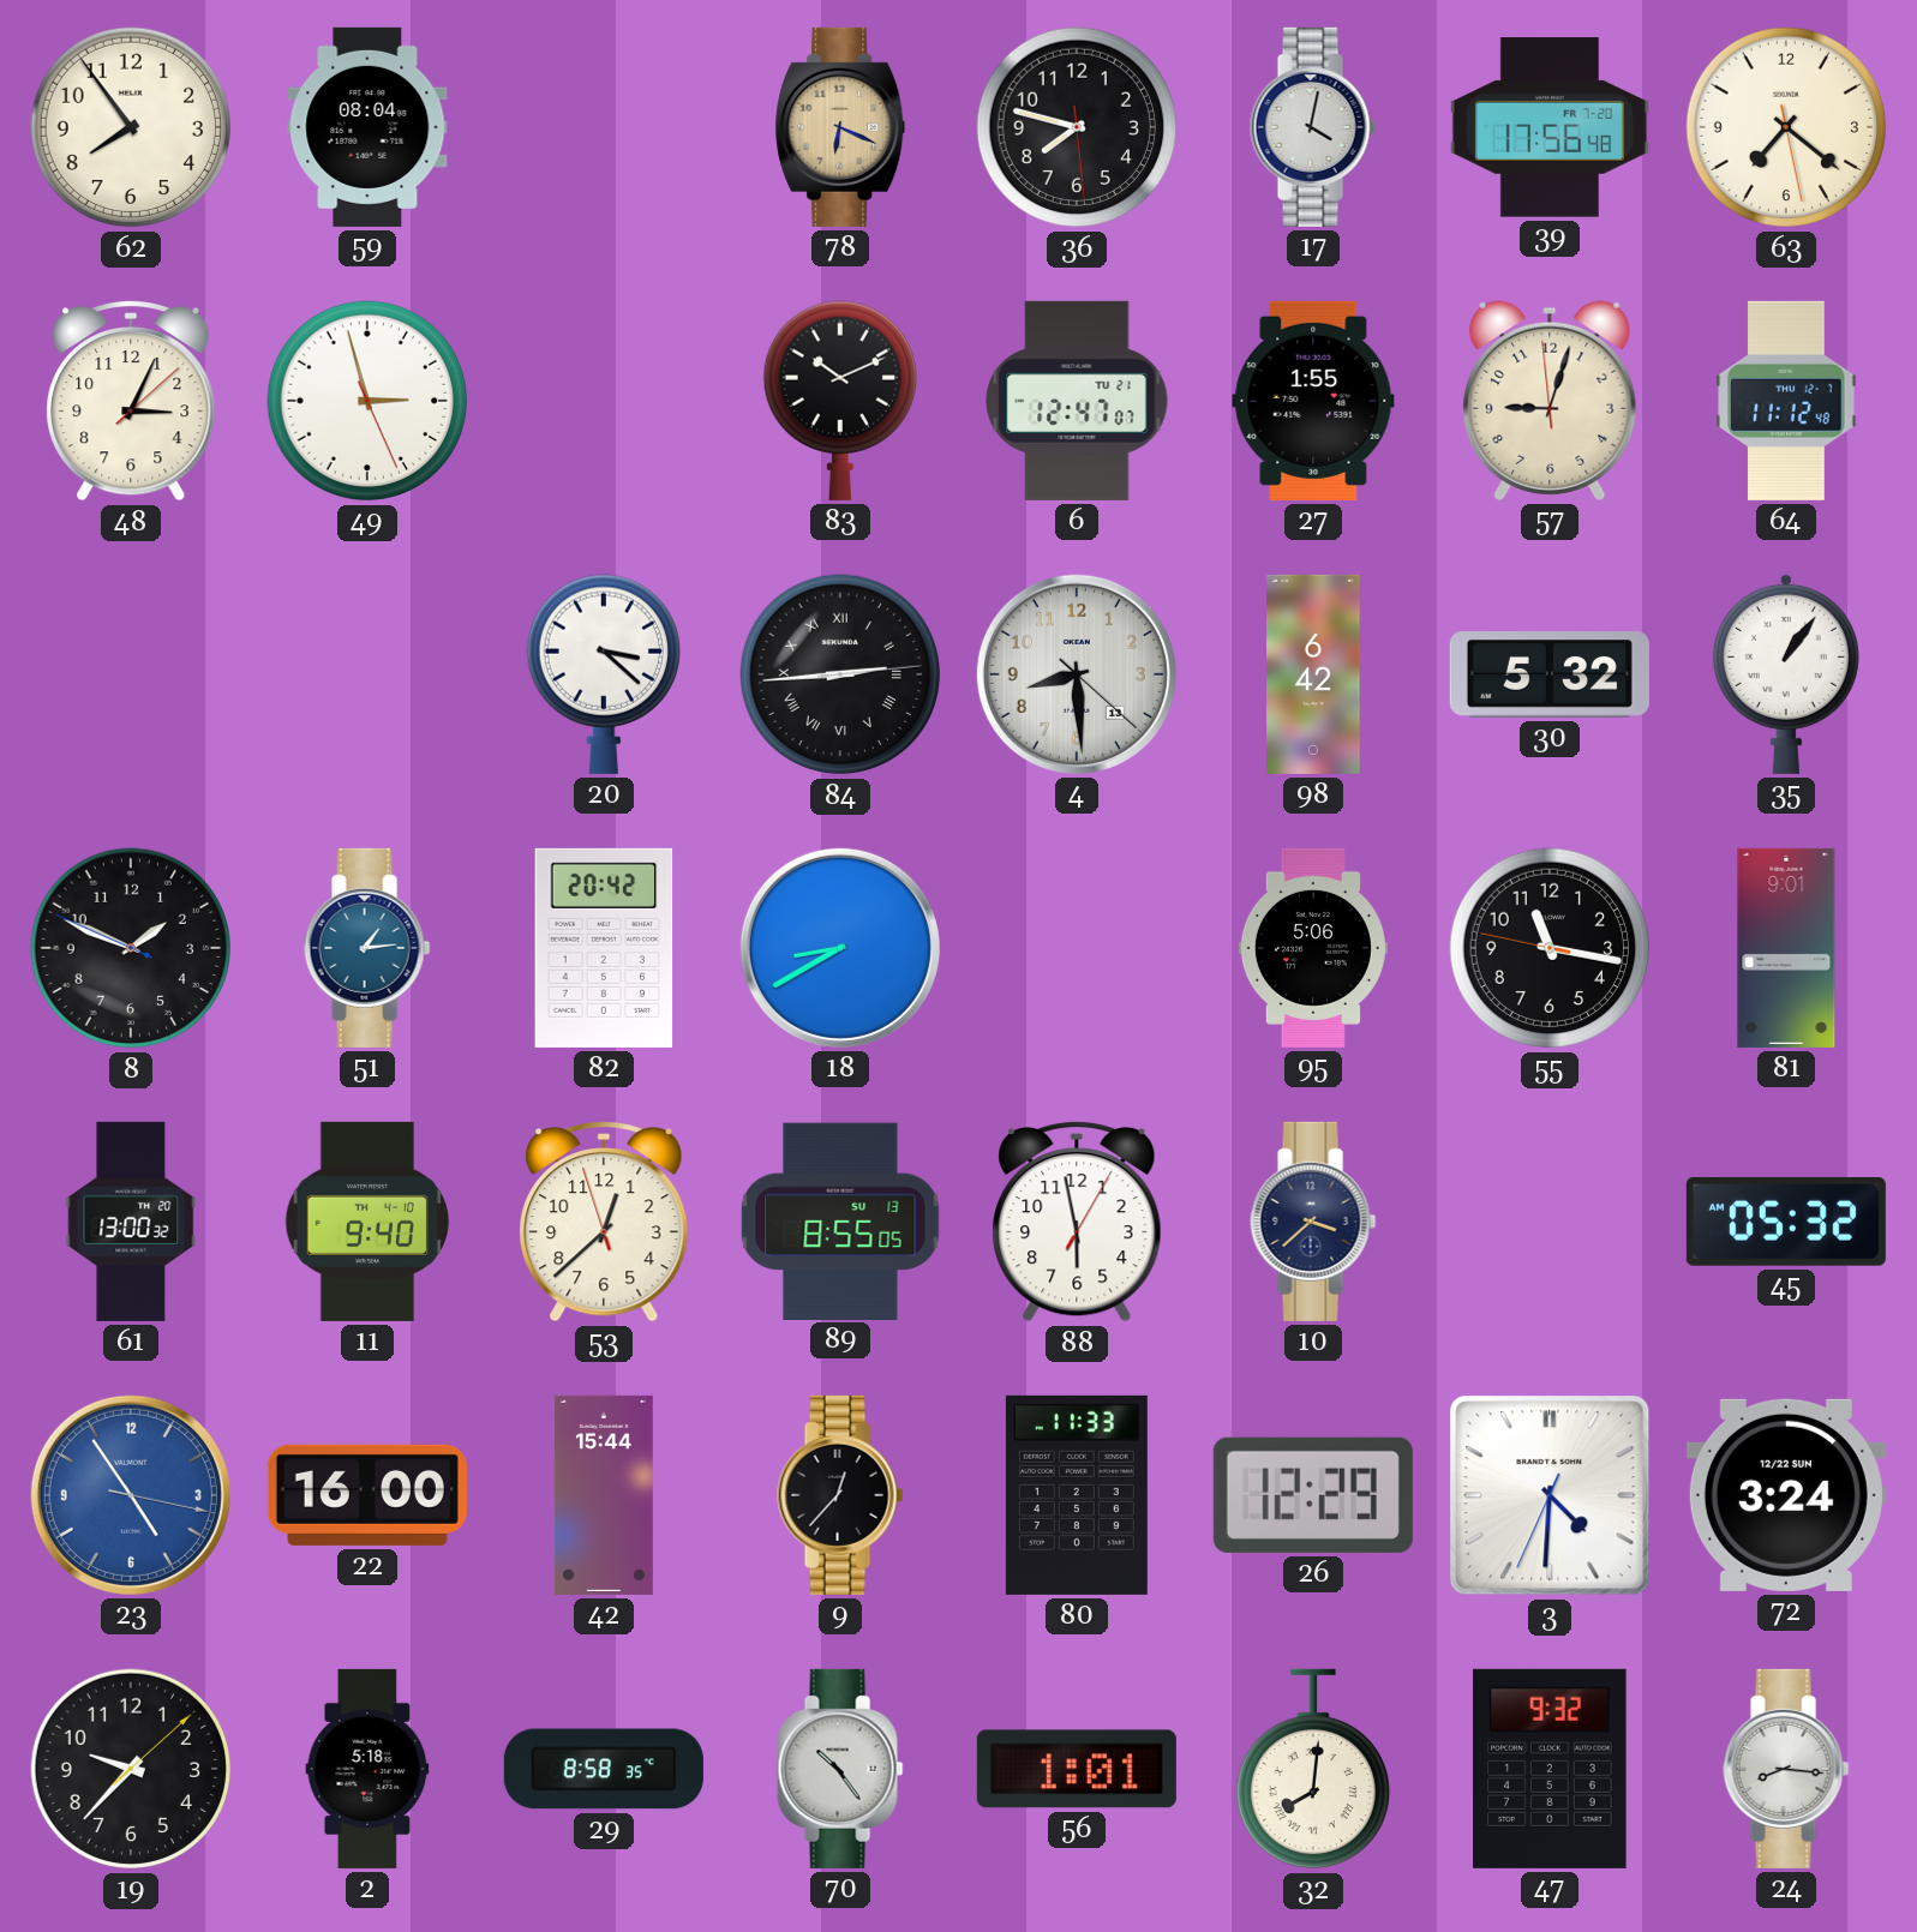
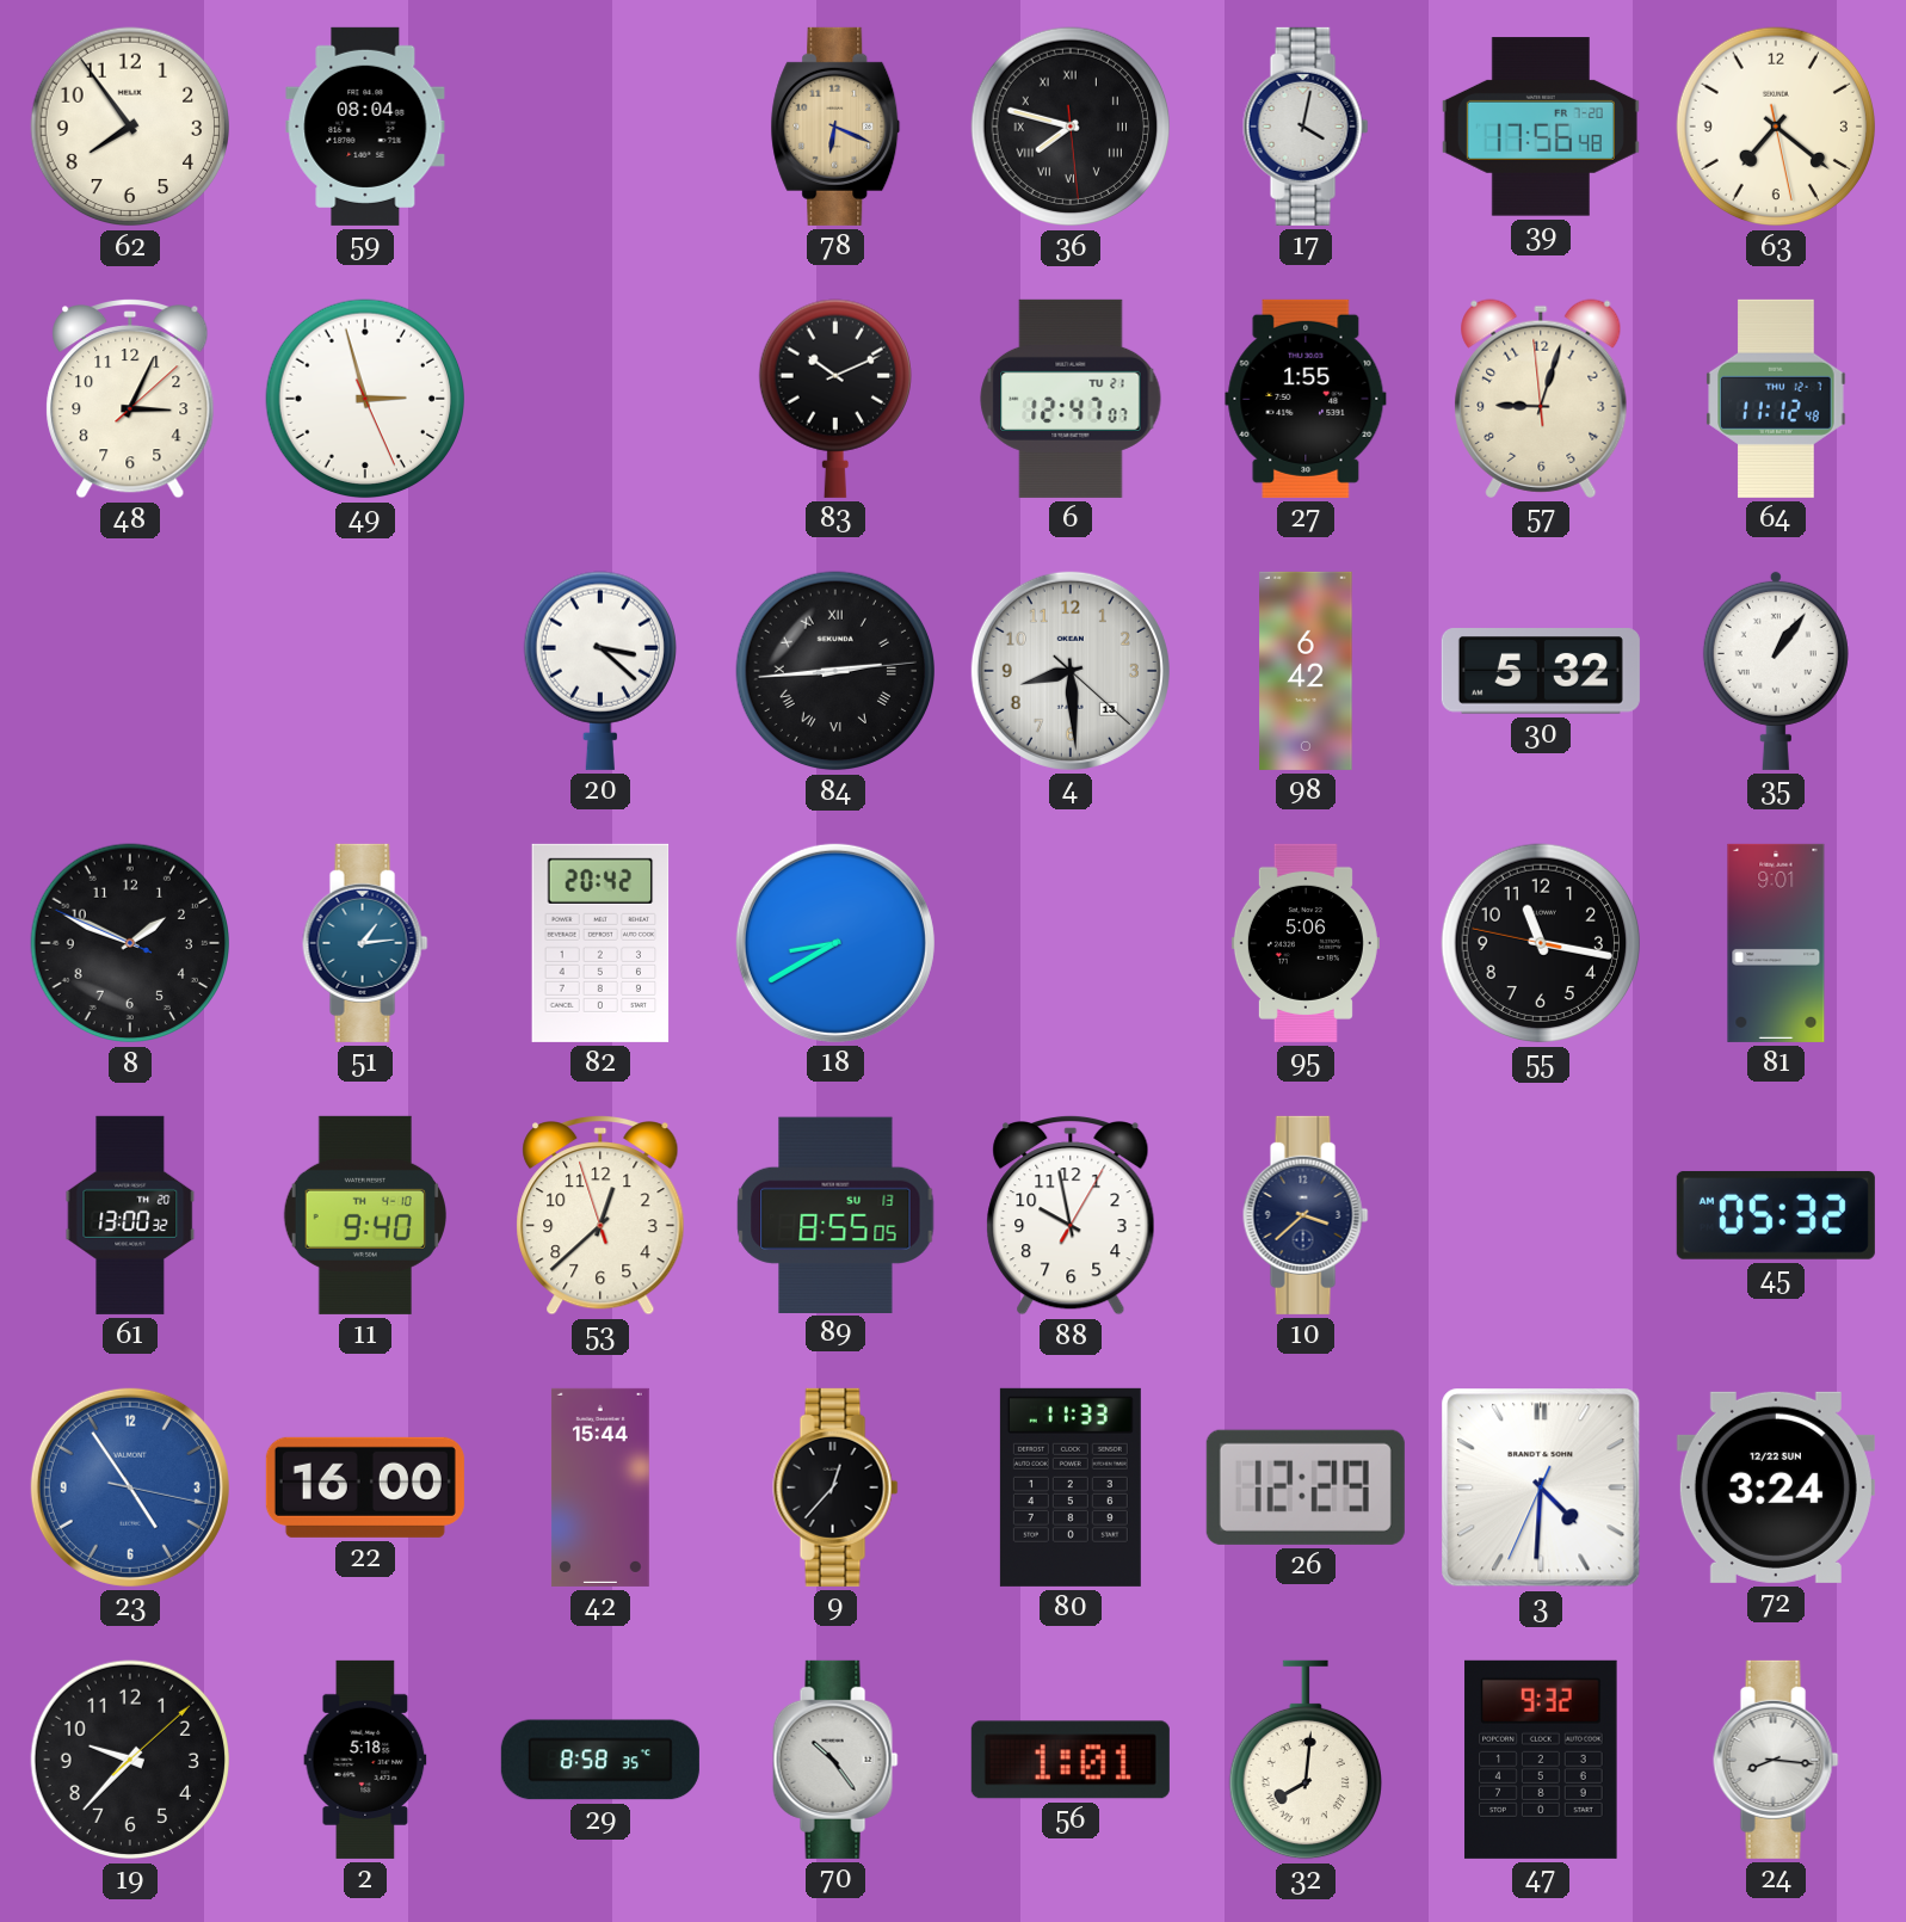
36 numerals: Arabic -> Roman
88: 5:58 -> 9:58
